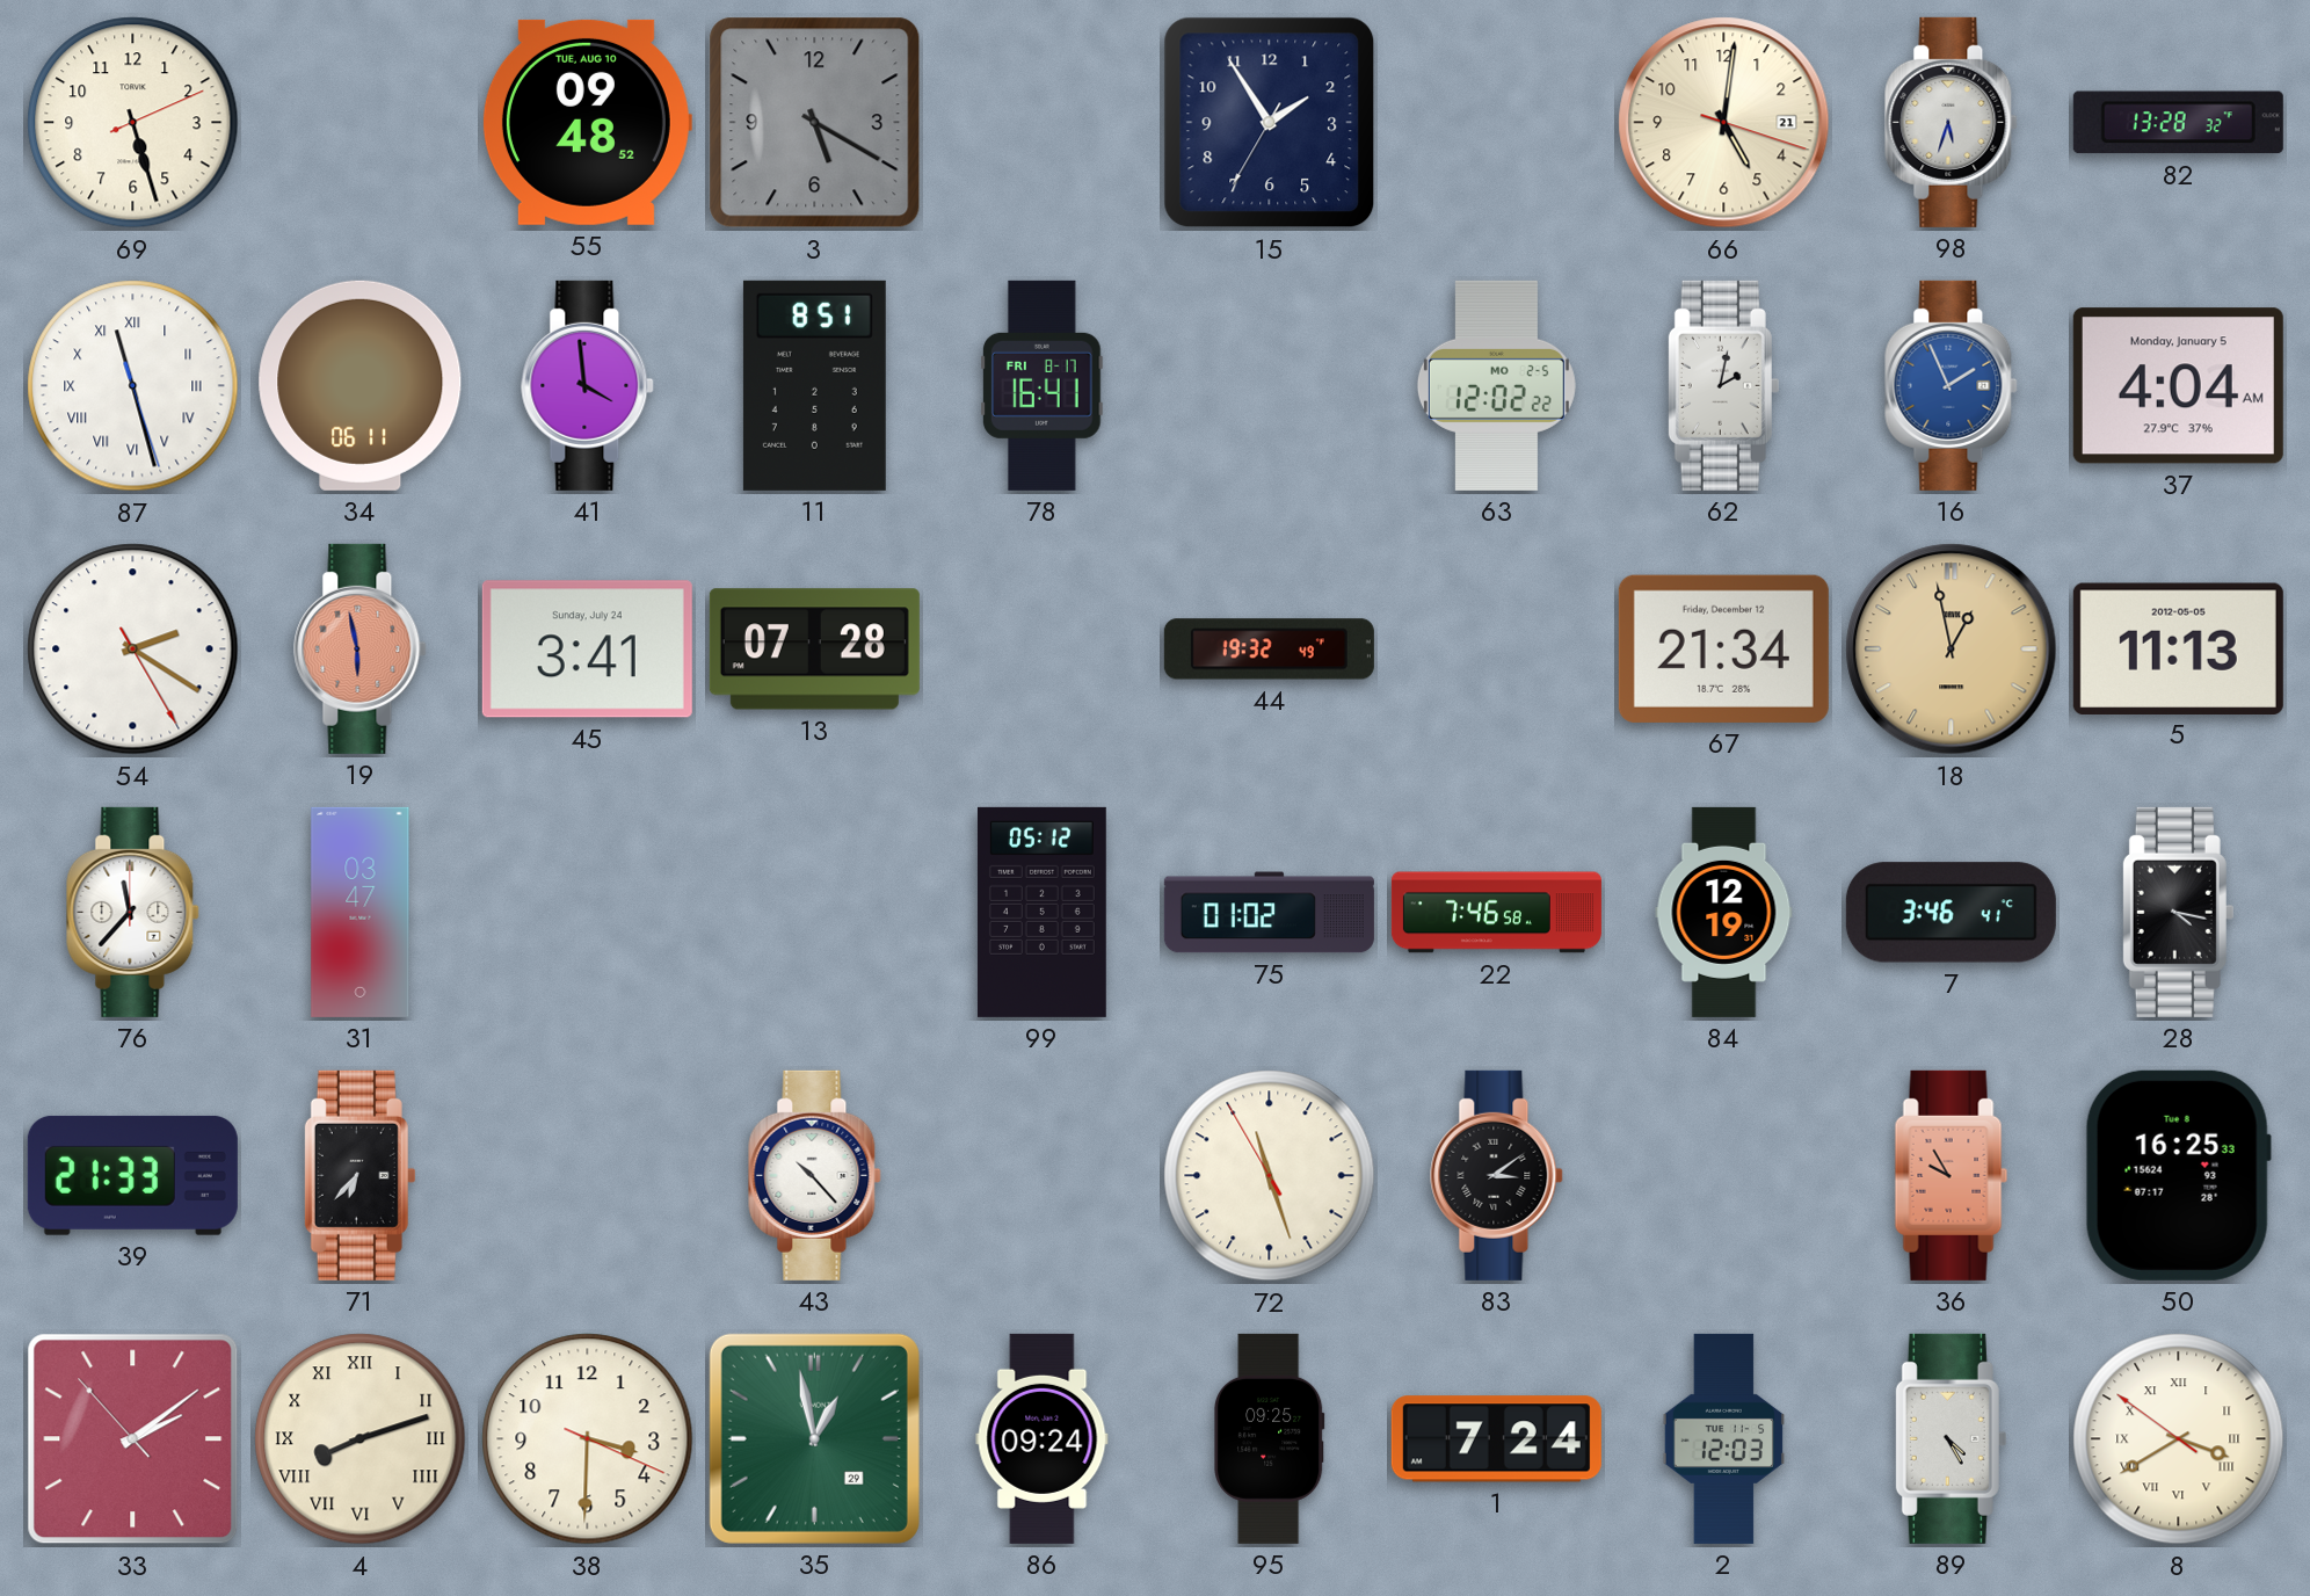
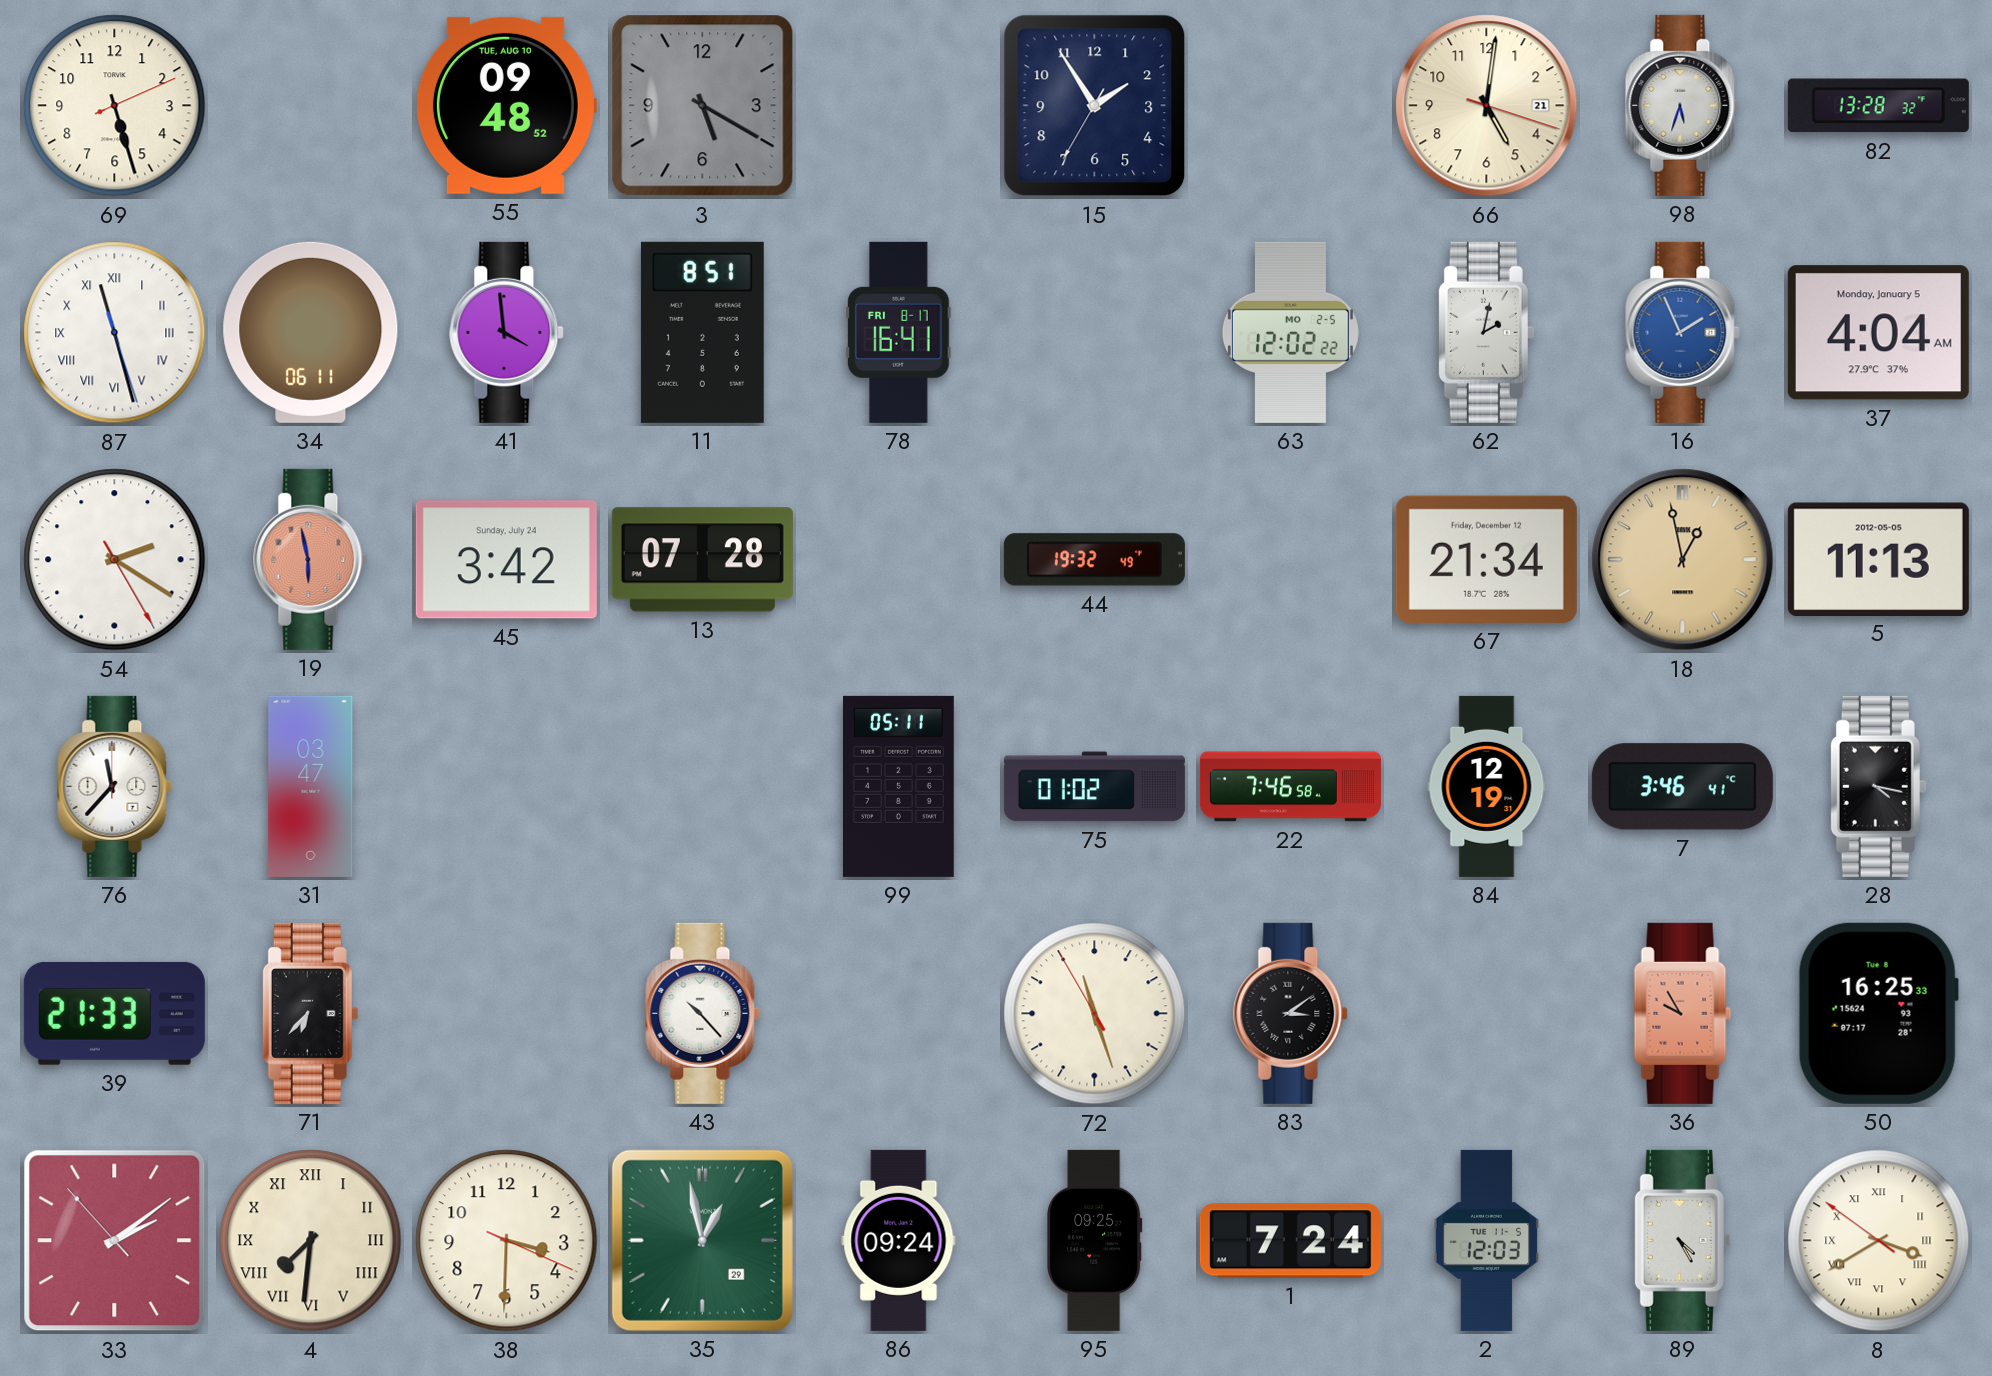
45: 3:41 -> 3:42
99: 05:12 -> 05:11
4: 8:12 -> 7:31
